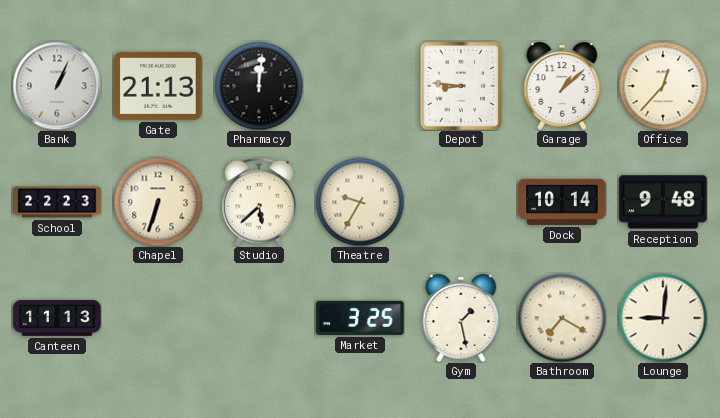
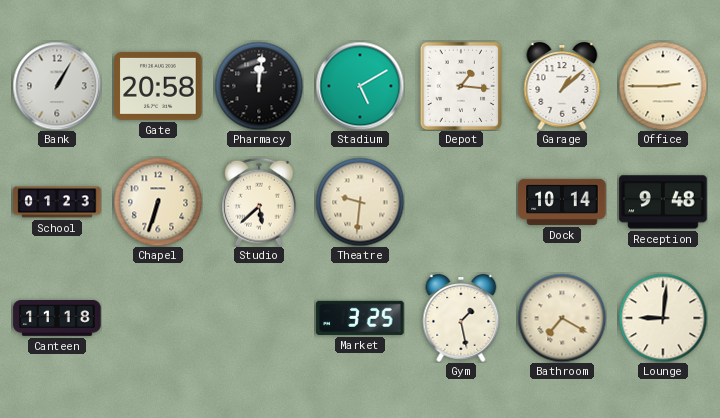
Bank: 1:04 -> 1:05
Gate: 21:13 -> 20:58
Stadium: none -> 5:10
Depot: 8:46 -> 1:16
Office: 12:37 -> 2:45
School: 22:23 -> 01:23
Theatre: 9:35 -> 9:31
Canteen: 11:13 -> 11:18
